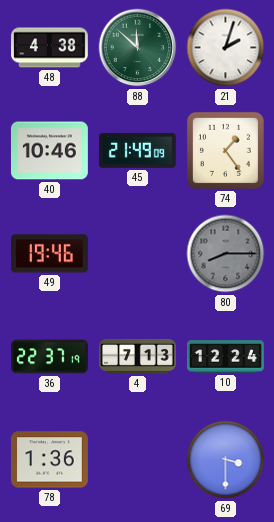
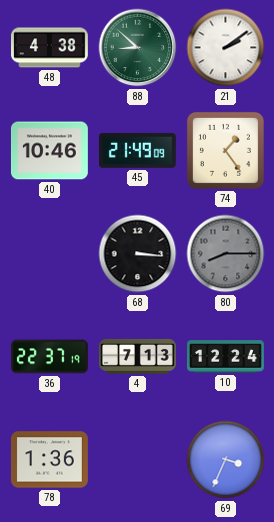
88: 11:52 -> 8:52
21: 2:03 -> 2:09
49: 19:46 -> none
68: none -> 3:16
69: 3:30 -> 3:34
